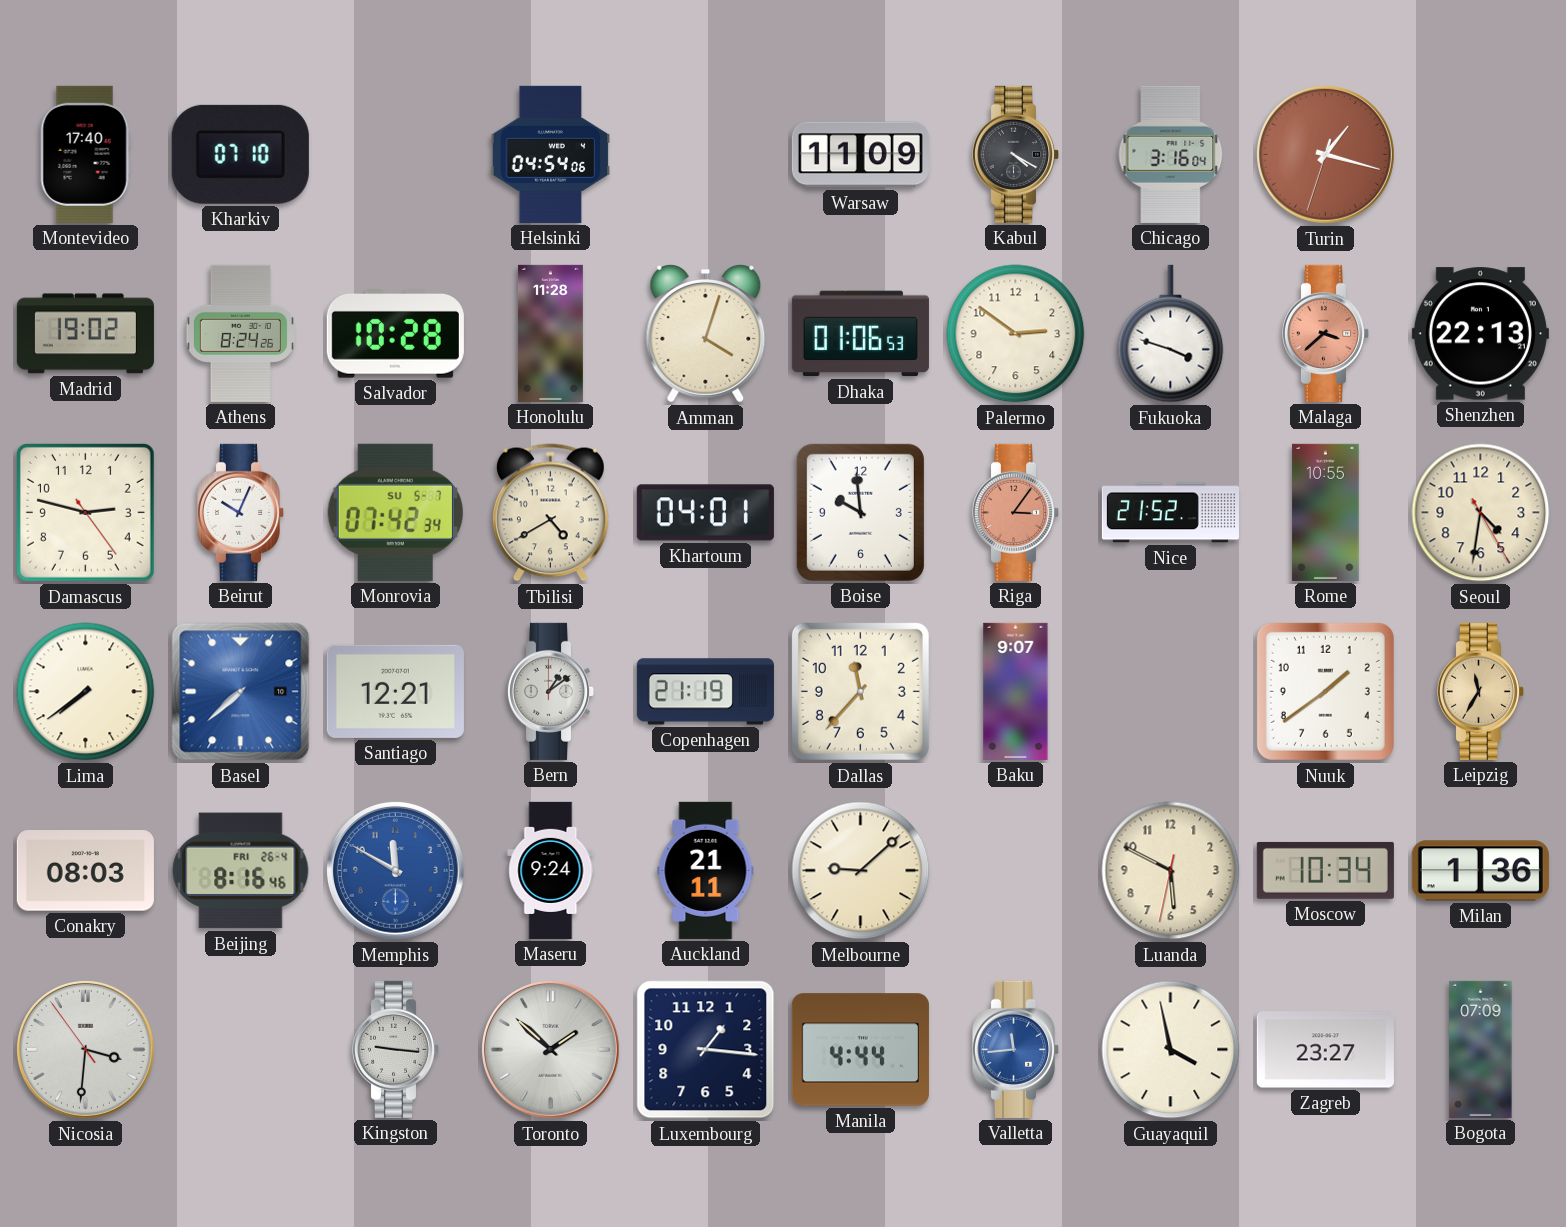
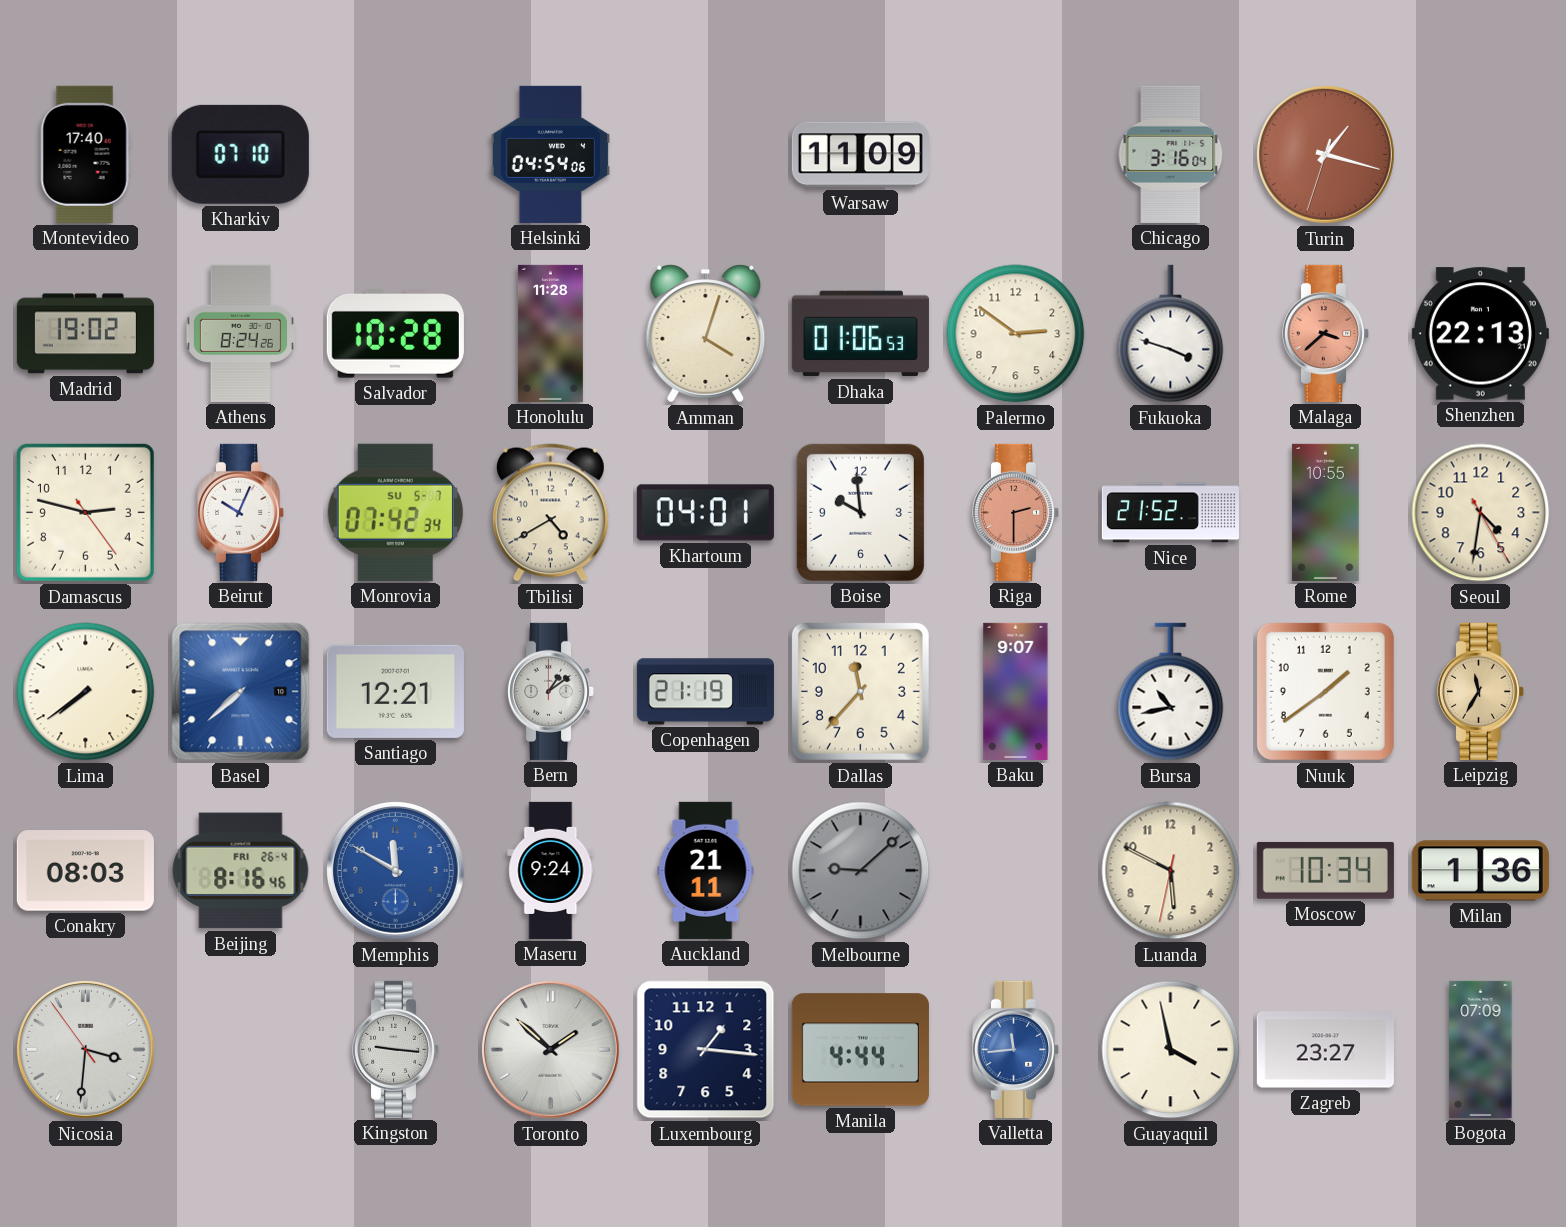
Kabul: 4:20 -> none
Riga: 3:06 -> 2:30
Bursa: none -> 10:43
Melbourne dial: cream -> grey
